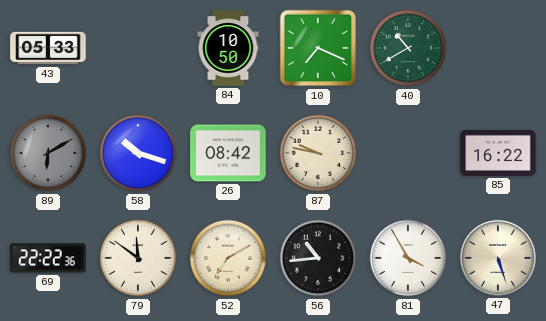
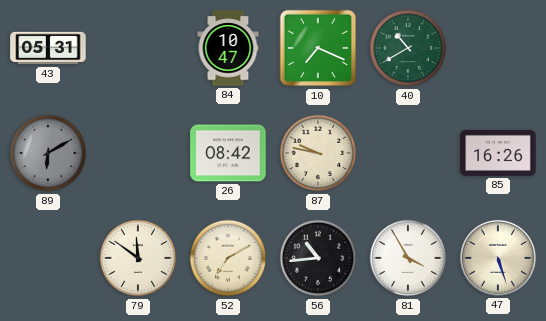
43: 05:33 -> 05:31
84: 10:50 -> 10:47
58: 10:18 -> none
85: 16:22 -> 16:26
69: 22:22 -> none
